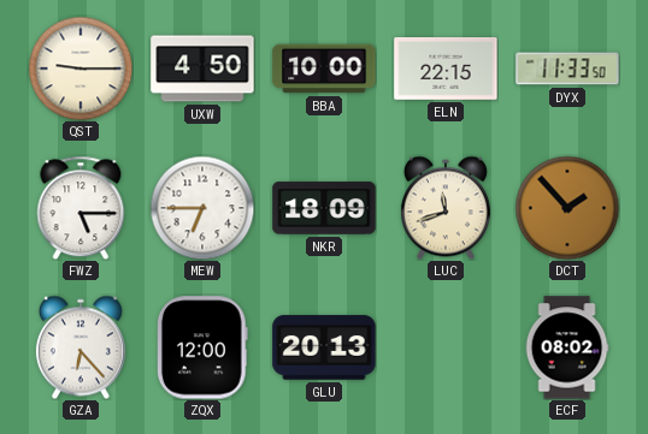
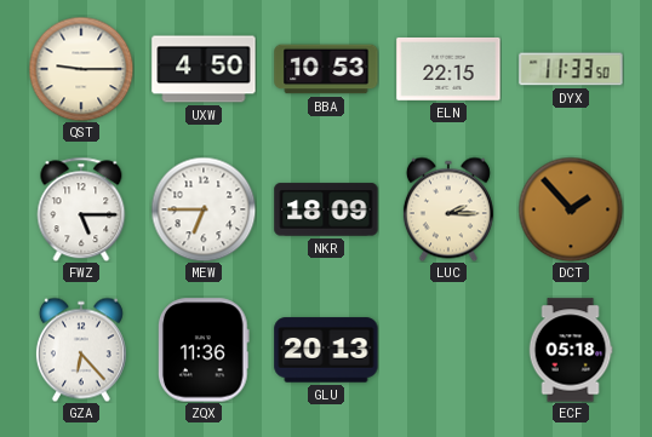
BBA: 10:00 -> 10:53
LUC: 11:42 -> 2:15
ZQX: 12:00 -> 11:36
ECF: 08:02 -> 05:18
